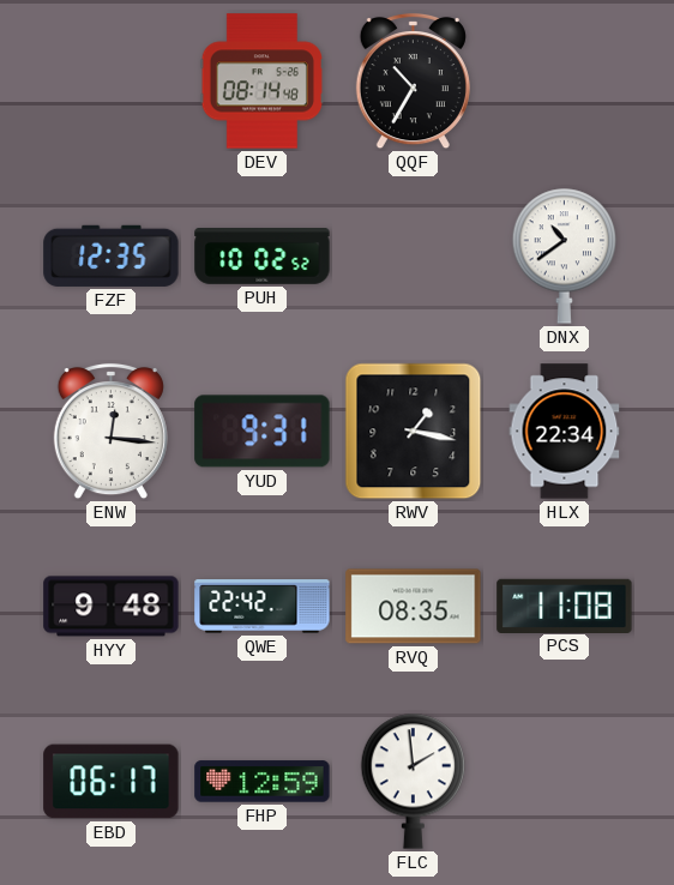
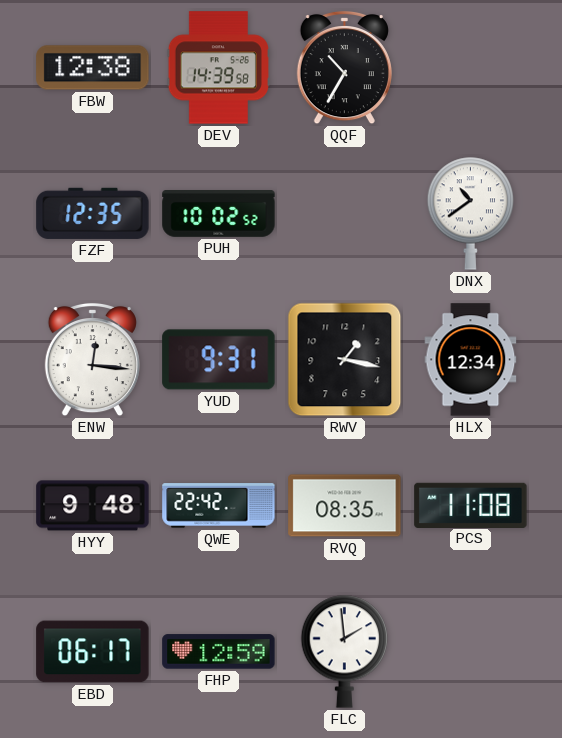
FBW: none -> 12:38
DEV: 08:14 -> 14:39
HLX: 22:34 -> 12:34
